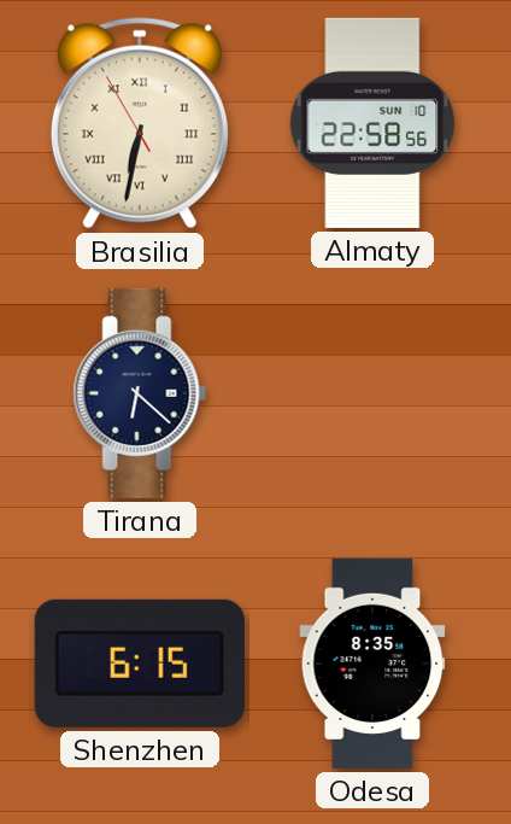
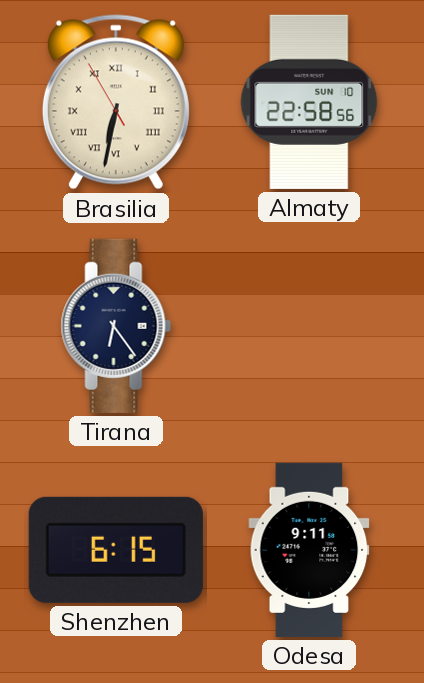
Tirana: 6:22 -> 6:24
Odesa: 8:35 -> 9:11
